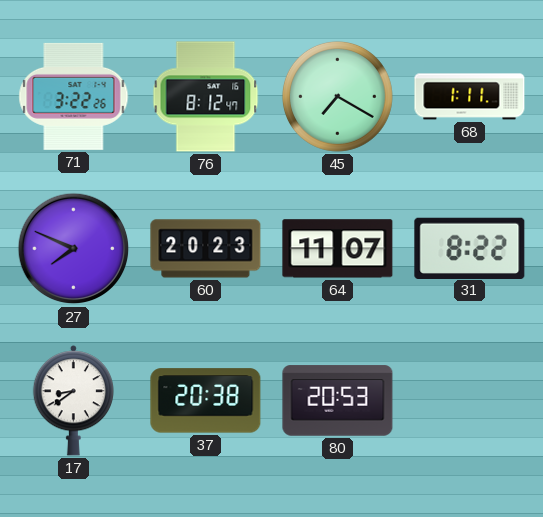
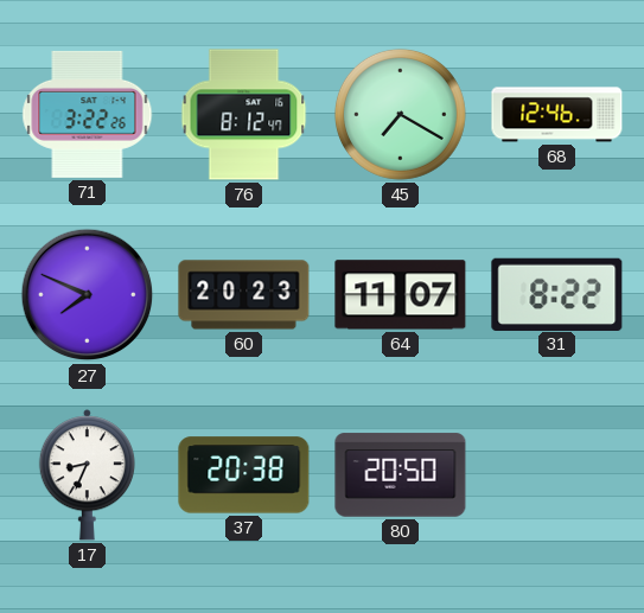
68: 1:11 -> 12:46
17: 8:39 -> 8:34
80: 20:53 -> 20:50
